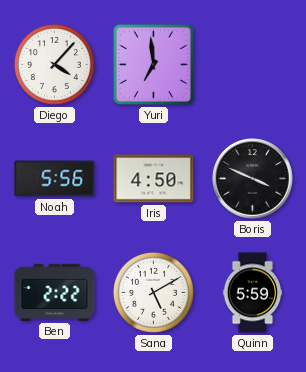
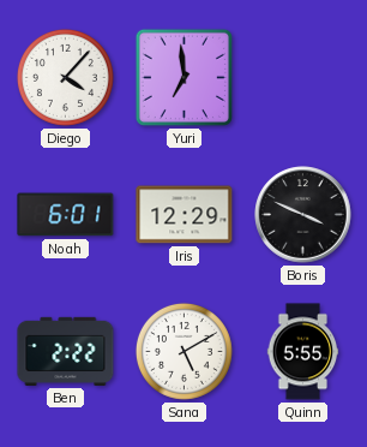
Noah: 5:56 -> 6:01
Iris: 4:50 -> 12:29
Quinn: 5:59 -> 5:55
